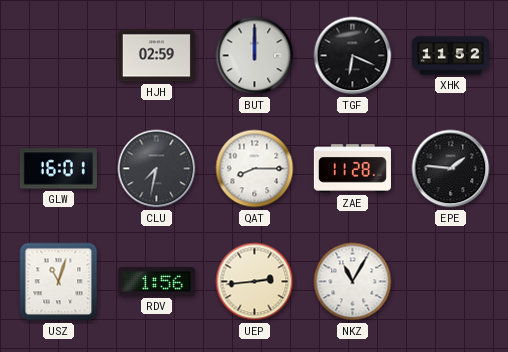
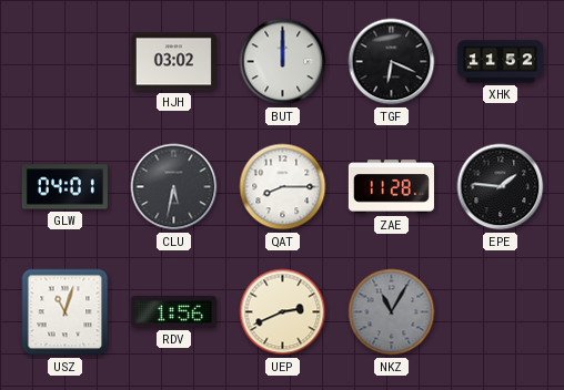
HJH: 02:59 -> 03:02
GLW: 16:01 -> 04:01
CLU: 7:32 -> 5:32
UEP: 2:44 -> 2:41
NKZ dial: white -> grey
